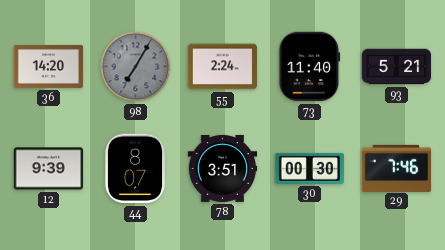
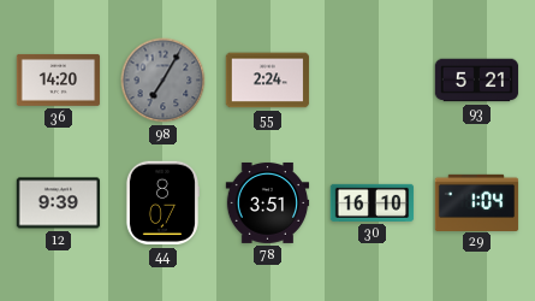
73: 11:40 -> none
30: 00:30 -> 16:10
29: 7:46 -> 1:04
